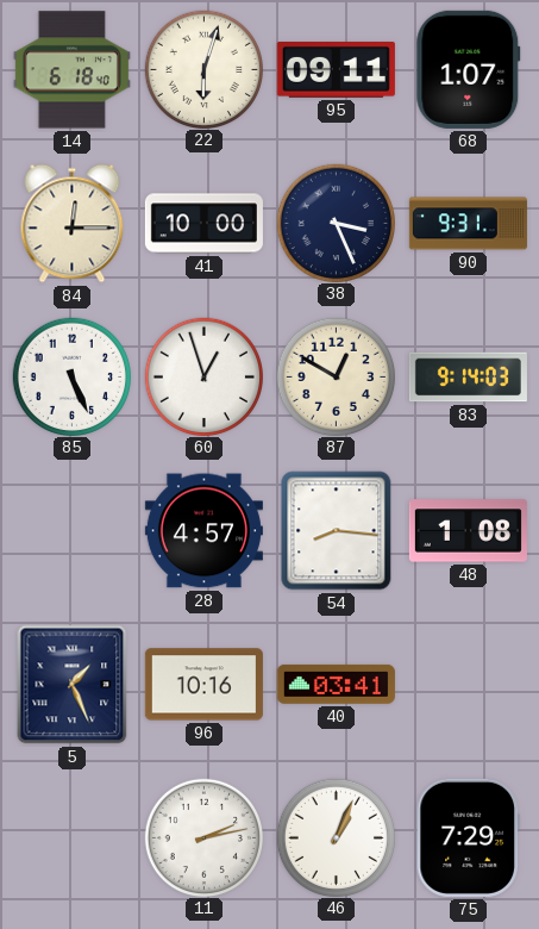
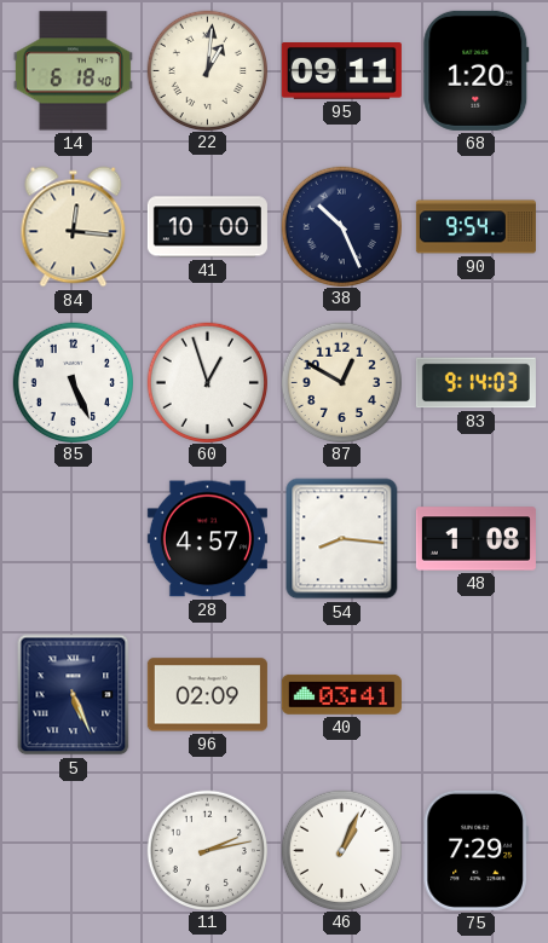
22: 6:03 -> 1:01
68: 1:07 -> 1:20
84: 12:15 -> 12:16
38: 3:26 -> 10:26
90: 9:31 -> 9:54
5: 1:26 -> 5:26
96: 10:16 -> 02:09
